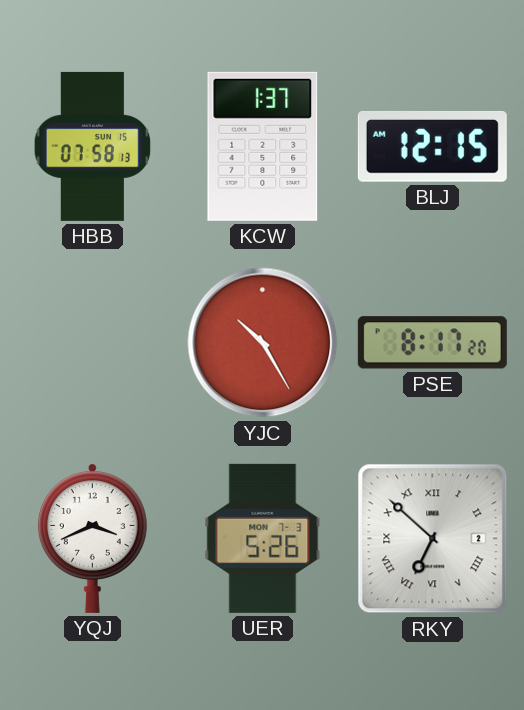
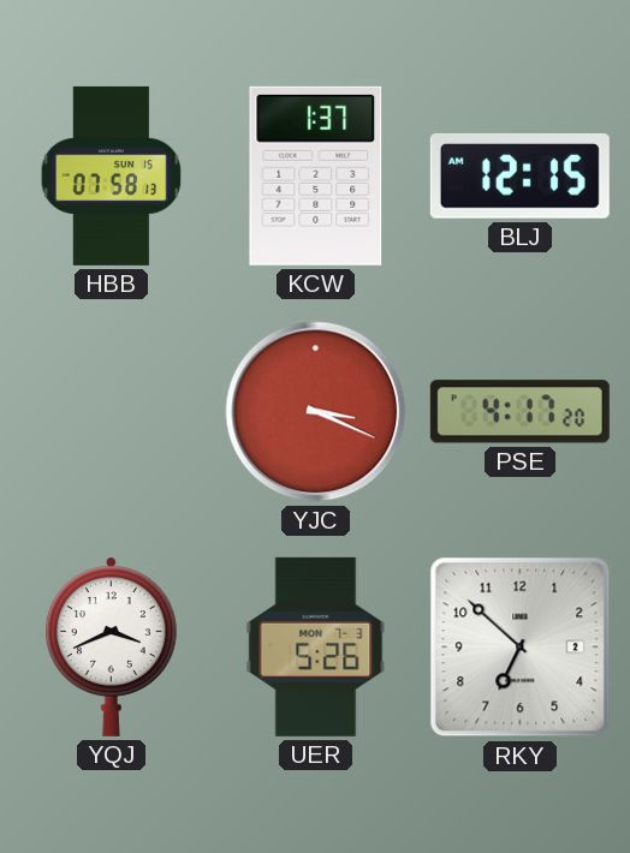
YJC: 10:25 -> 3:19
PSE: 8:17 -> 4:17
RKY numerals: Roman -> Arabic
